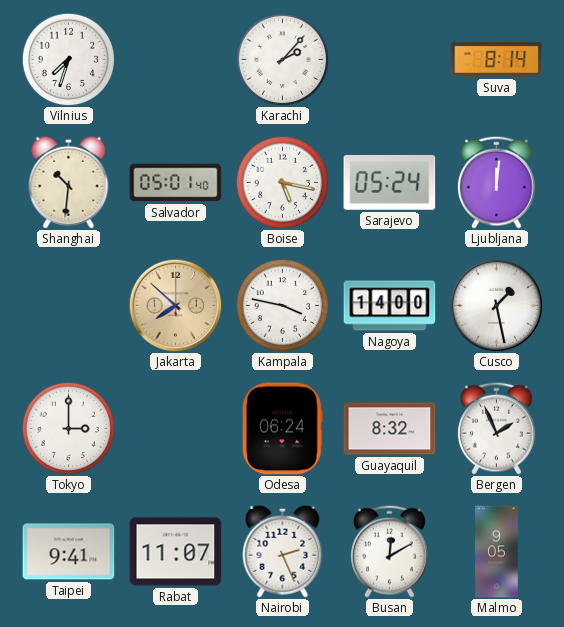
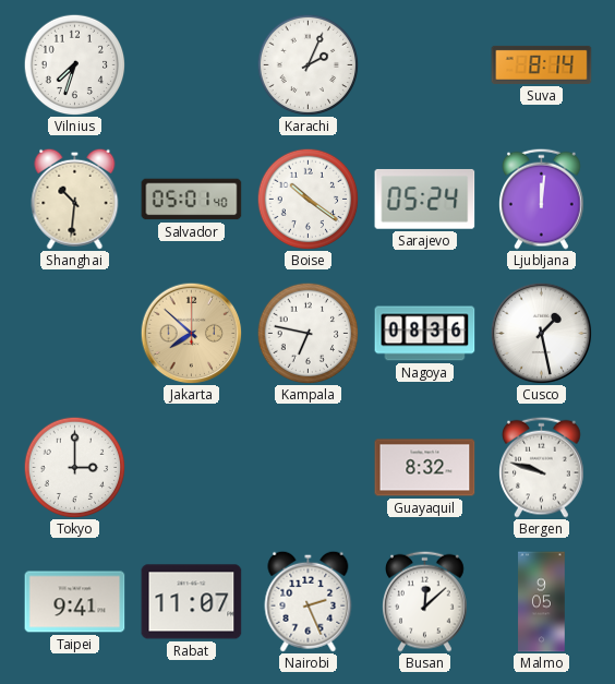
Karachi: 2:07 -> 2:04
Boise: 5:17 -> 10:21
Kampala: 3:47 -> 6:47
Nagoya: 14:00 -> 08:36
Odesa: 06:24 -> none
Bergen: 1:56 -> 9:48
Busan: 12:10 -> 12:08
